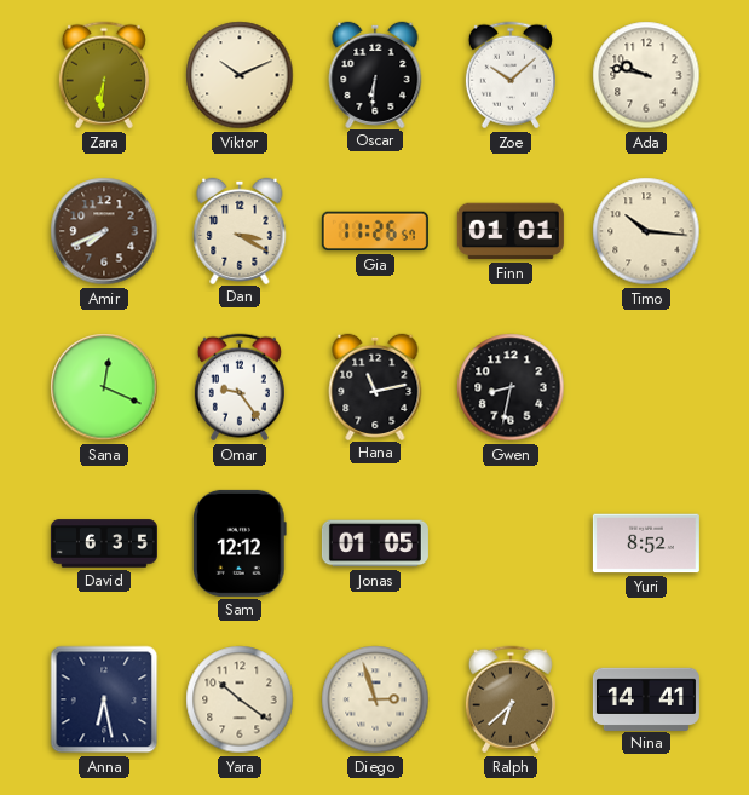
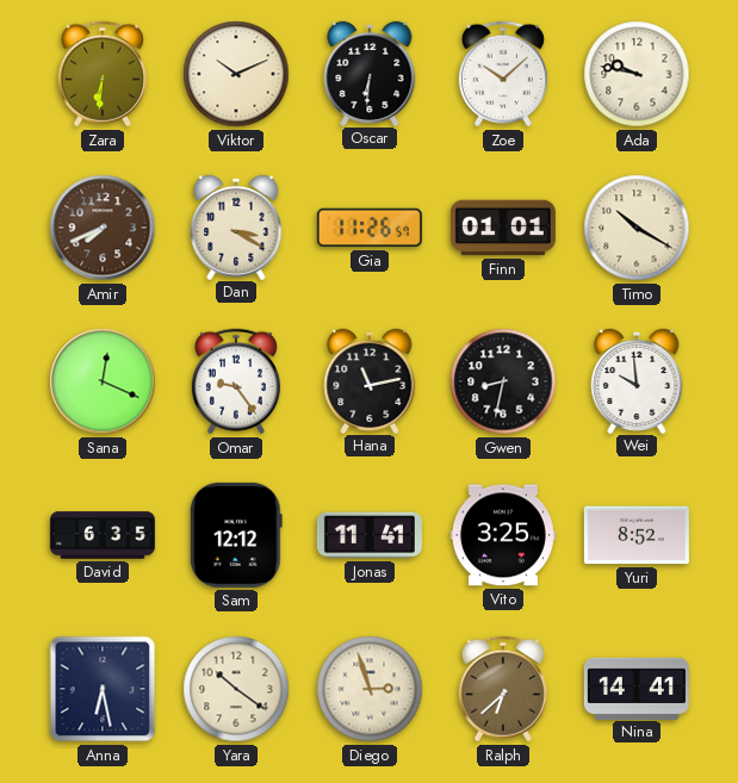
Timo: 10:16 -> 10:20
Wei: none -> 9:59
Jonas: 01:05 -> 11:41
Vito: none -> 3:25
